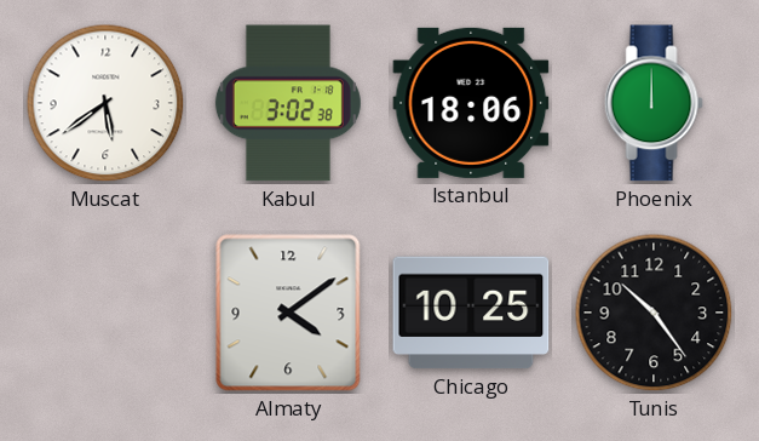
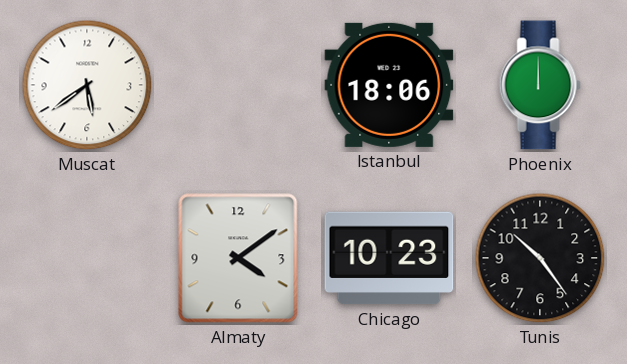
Kabul: 3:02 -> none
Chicago: 10:25 -> 10:23
